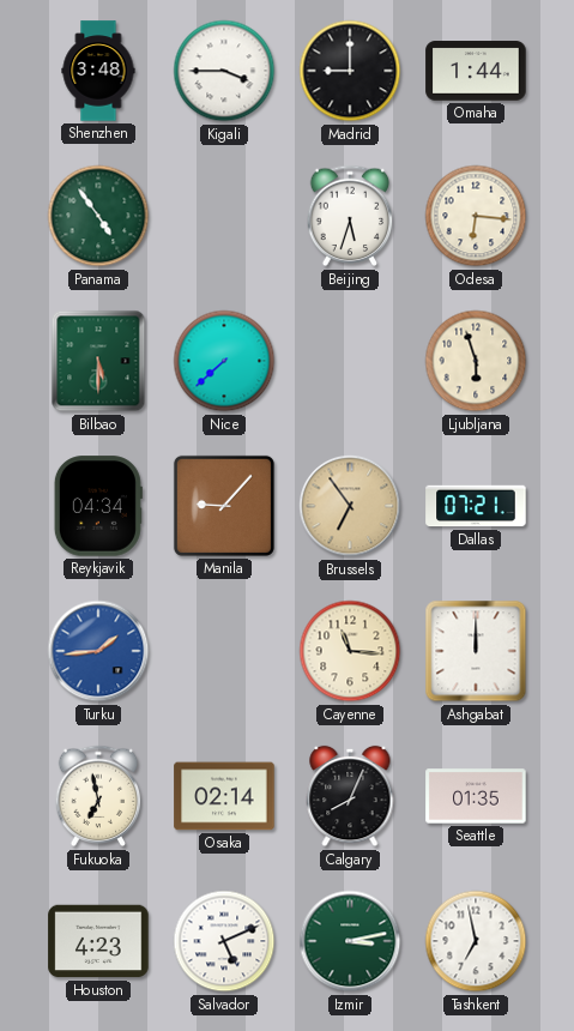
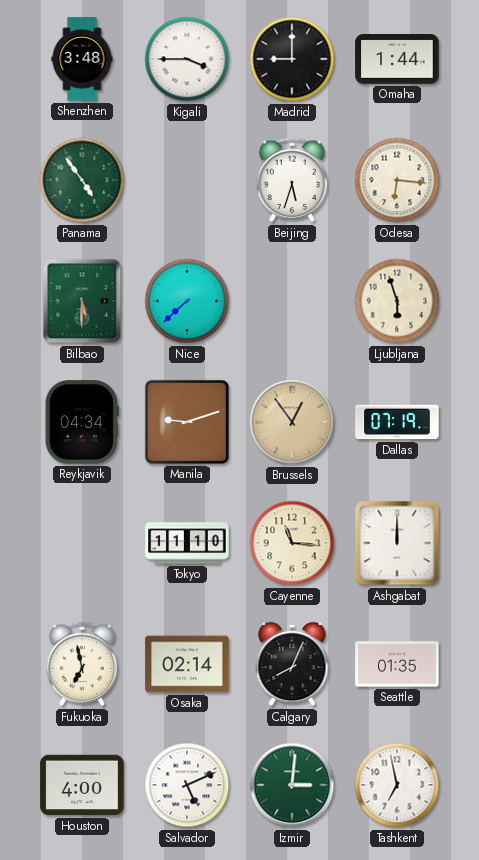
Manila: 9:07 -> 9:12
Brussels: 6:54 -> 12:54
Dallas: 07:21 -> 07:19
Turku: 1:44 -> none
Tokyo: none -> 11:10
Houston: 4:23 -> 4:00
Izmir: 3:13 -> 3:01
